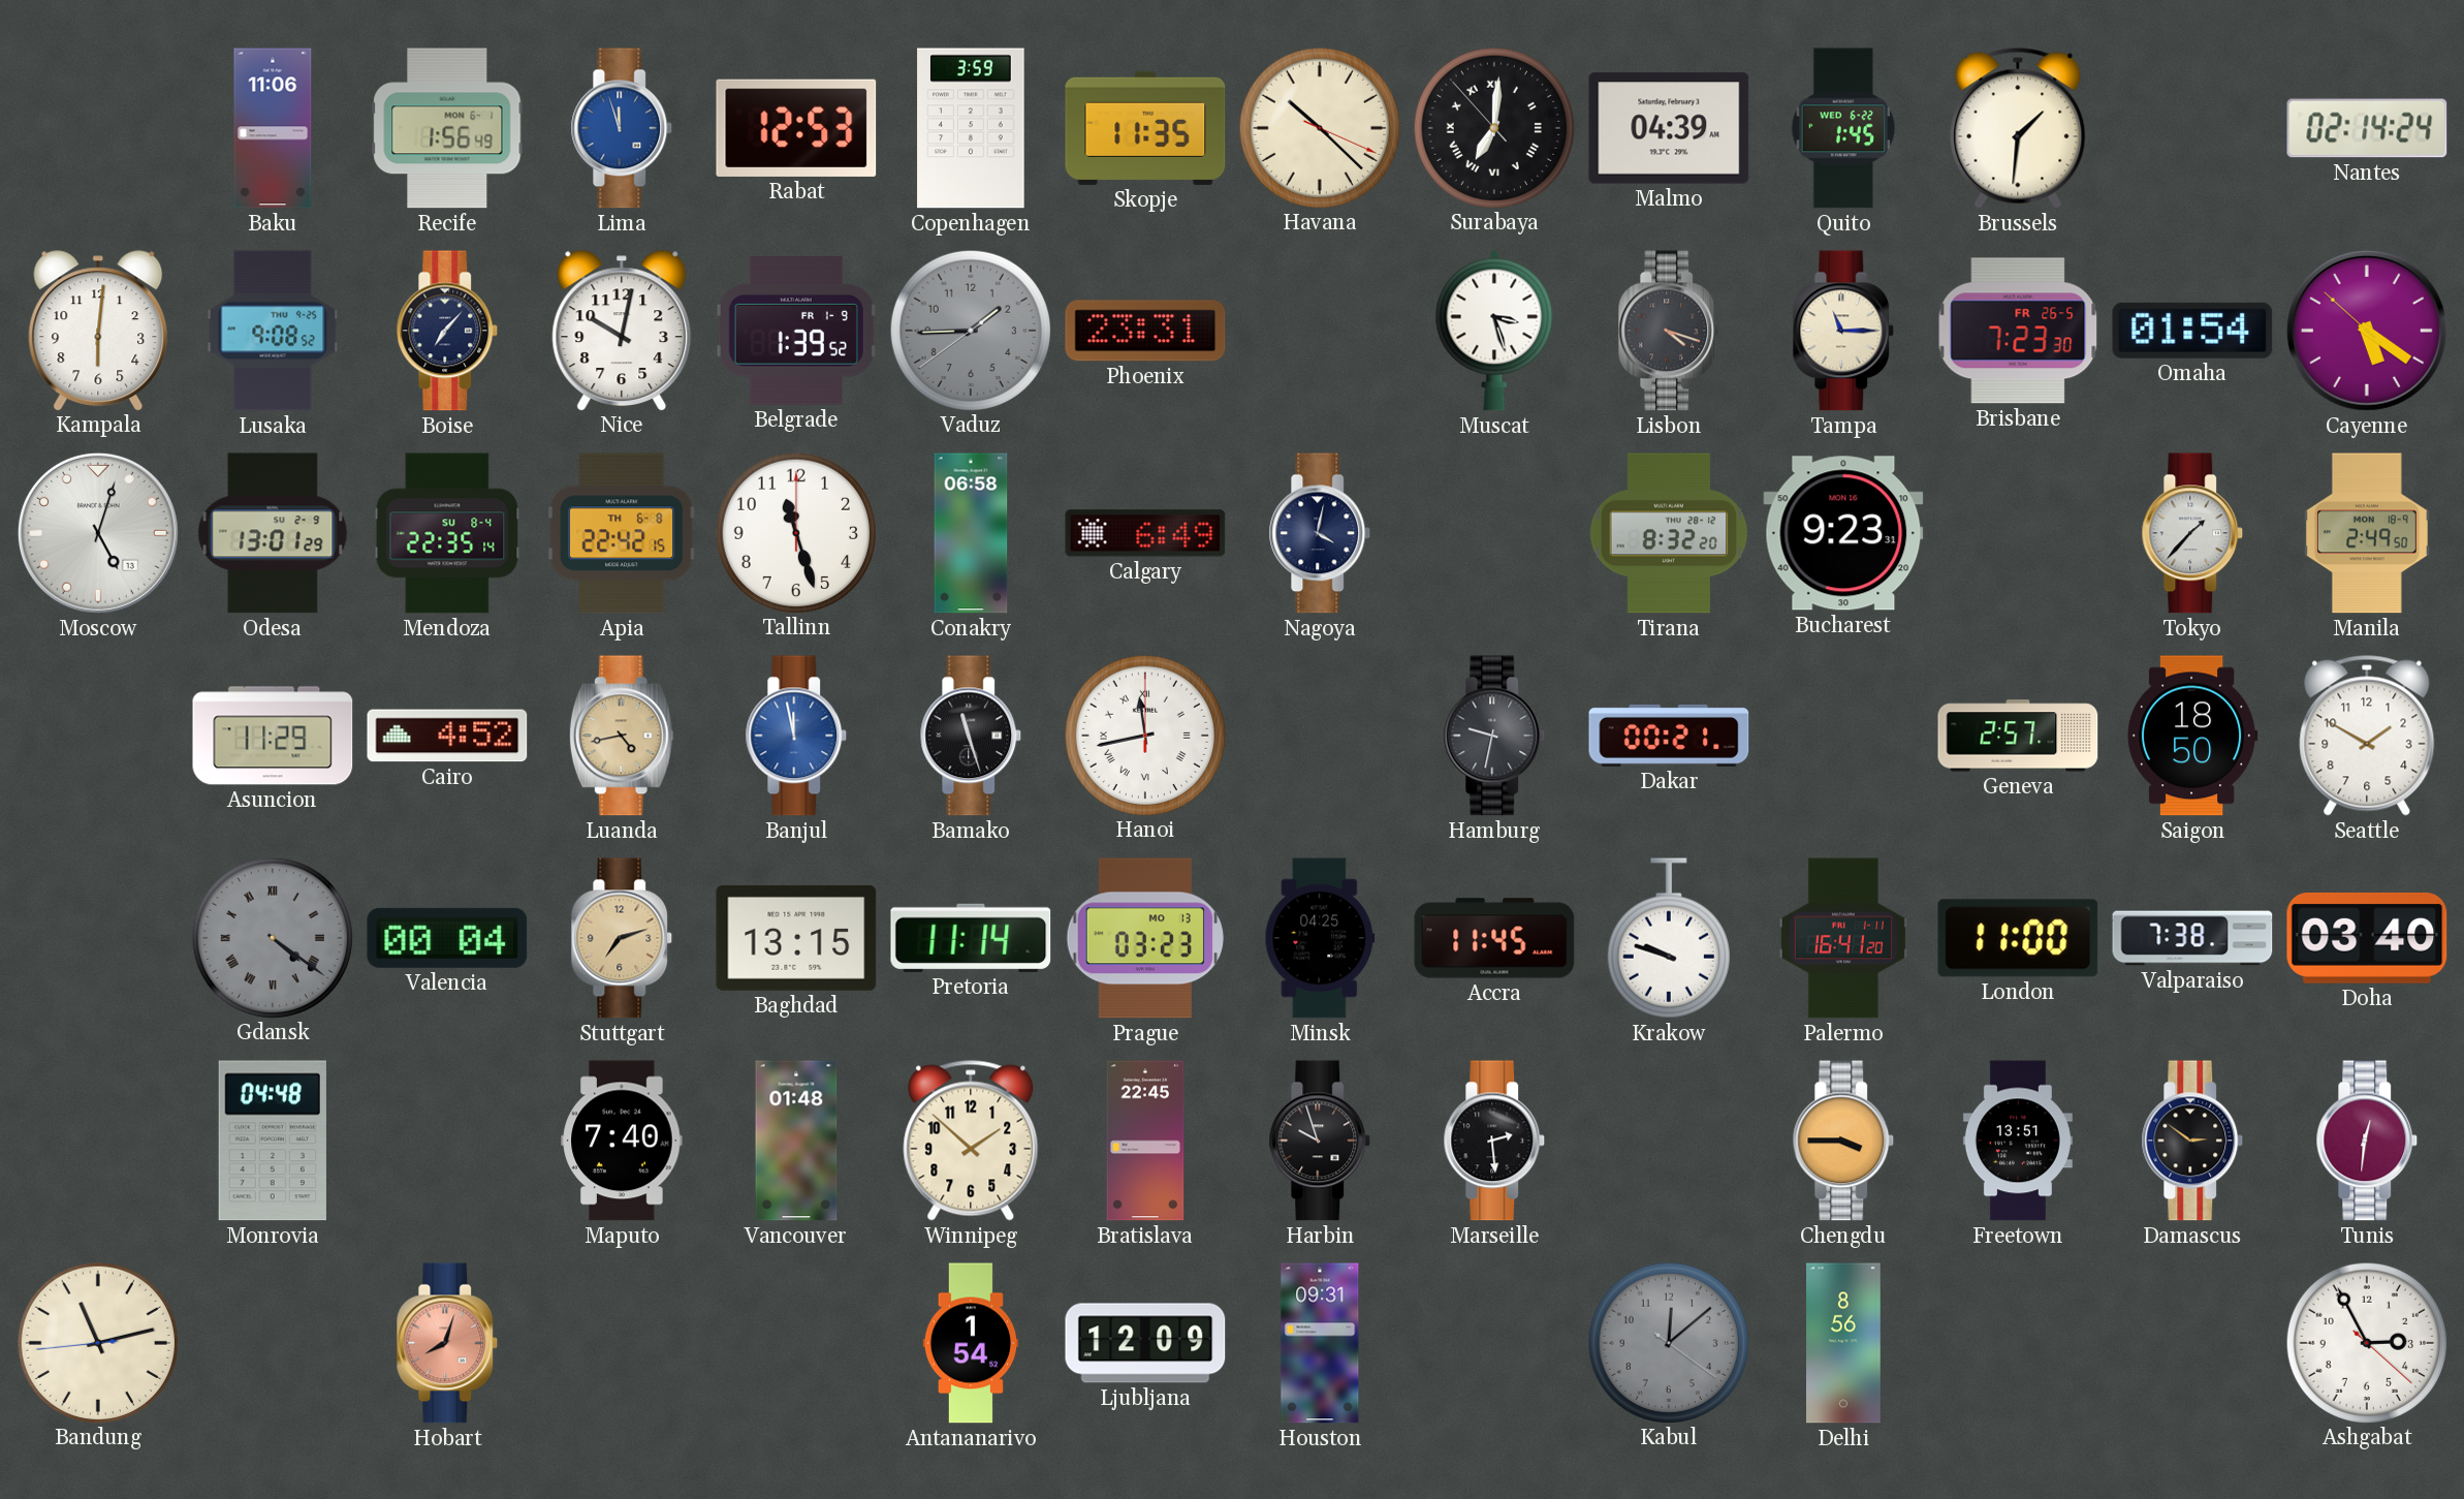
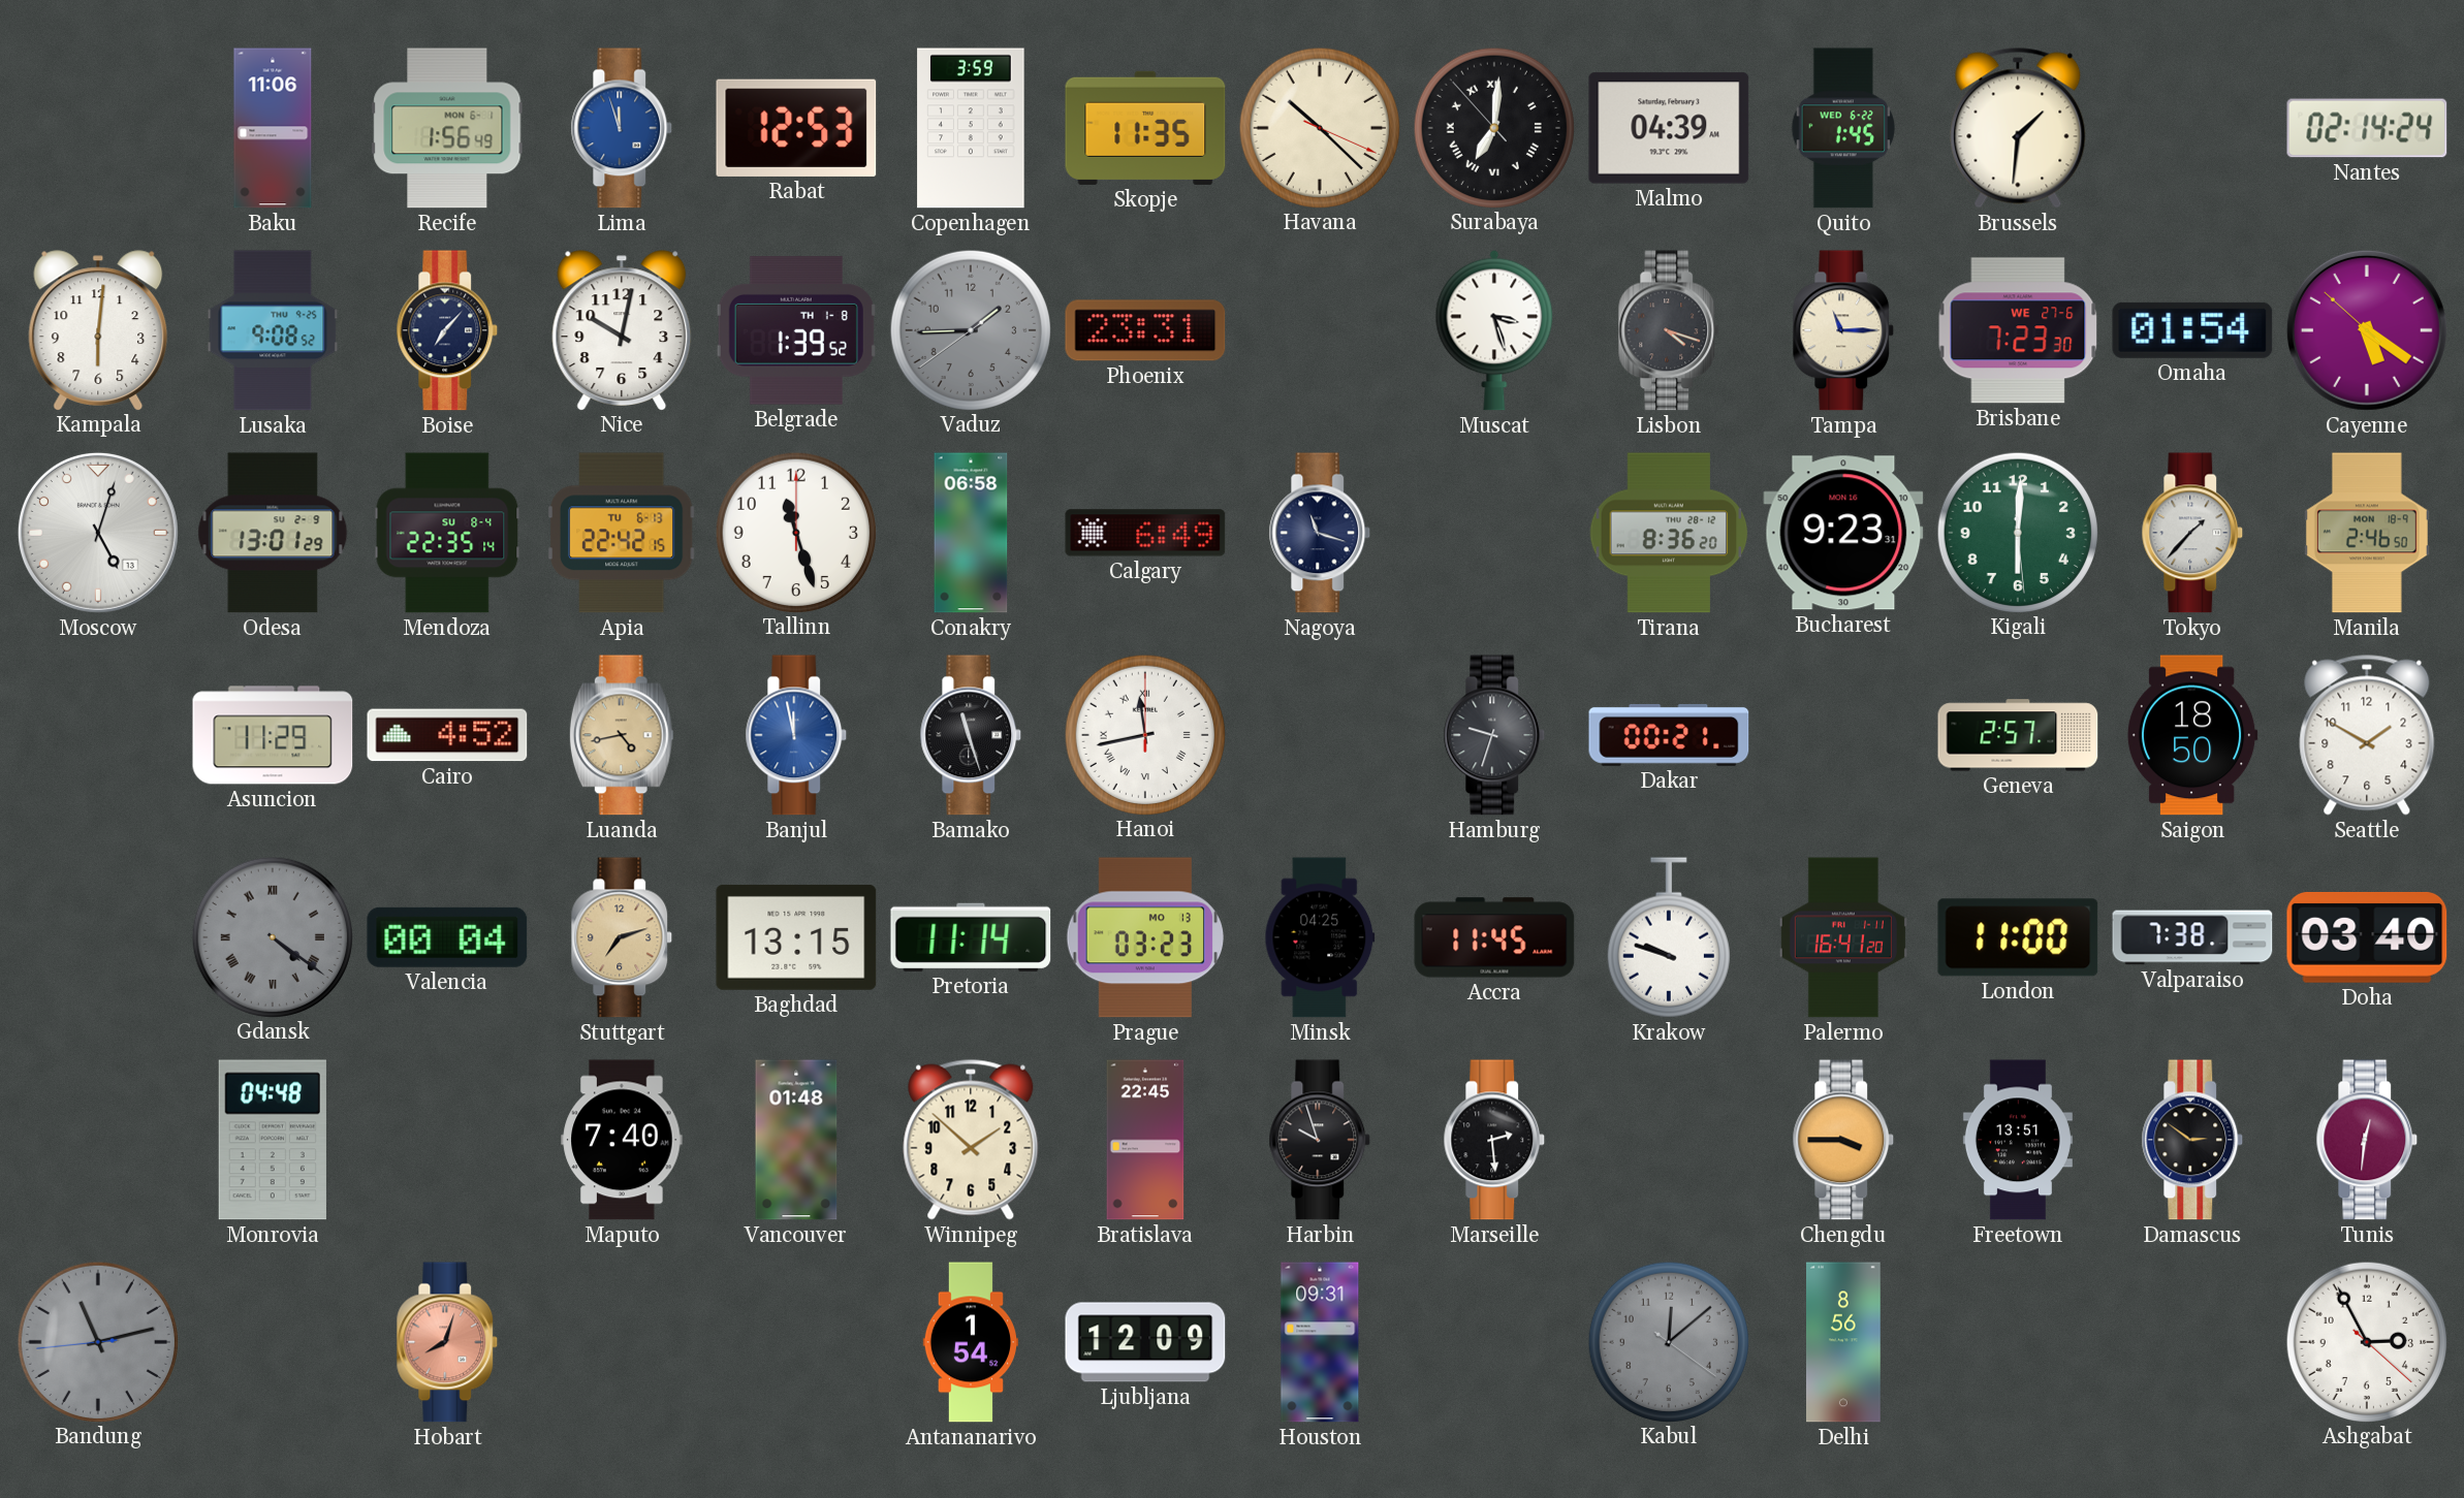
Belgrade date: FR 1-9 -> TH 1-8
Brisbane date: FR 26-5 -> WE 27-6
Apia date: TH 6-8 -> TU 6-13
Nagoya: 4:02 -> 11:18
Tirana: 8:32 -> 8:36
Kigali: none -> 6:00
Manila: 2:49 -> 2:46
Hamburg: 9:32 -> 9:33
Bandung dial: cream -> grey
